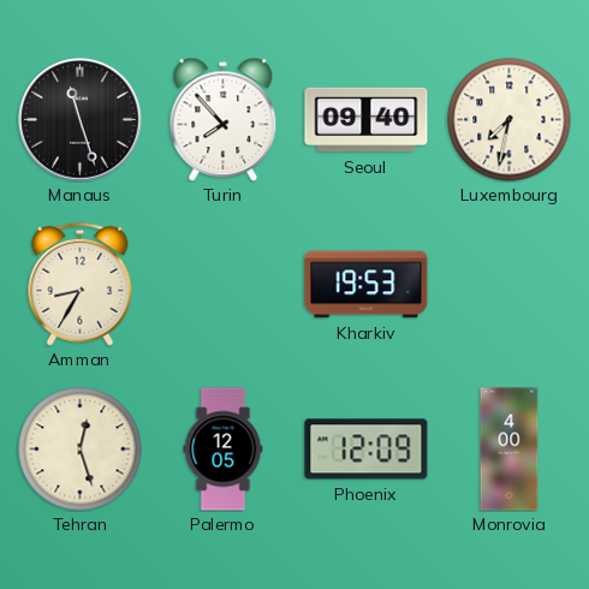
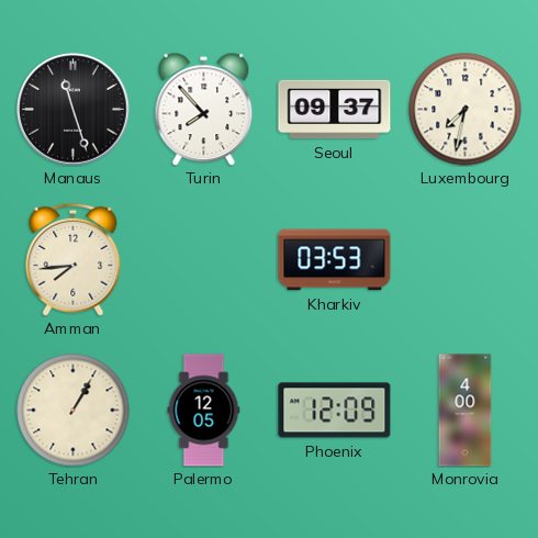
Seoul: 09:40 -> 09:37
Amman: 8:35 -> 7:44
Kharkiv: 19:53 -> 03:53
Tehran: 12:27 -> 1:05
